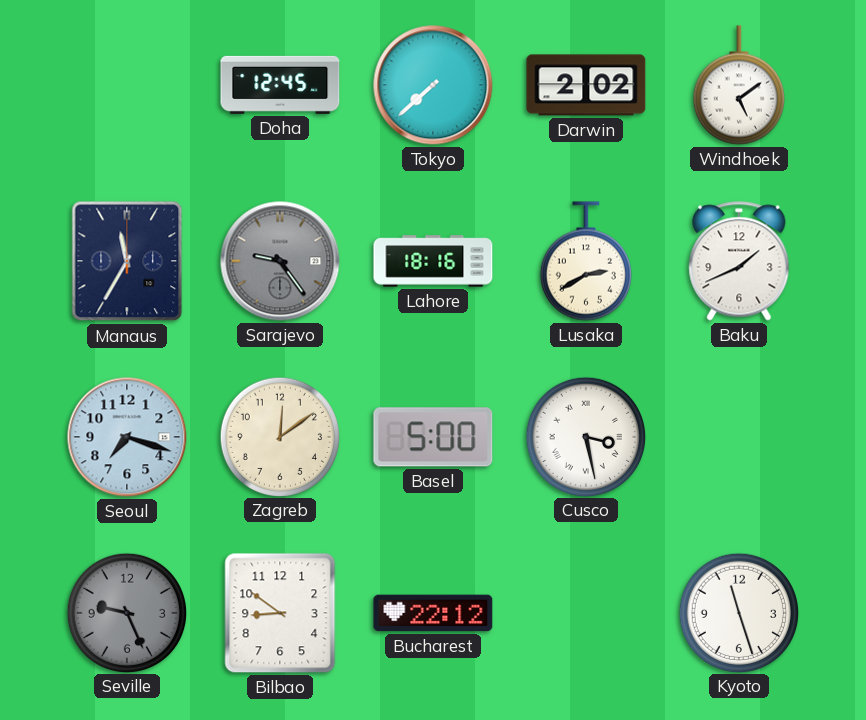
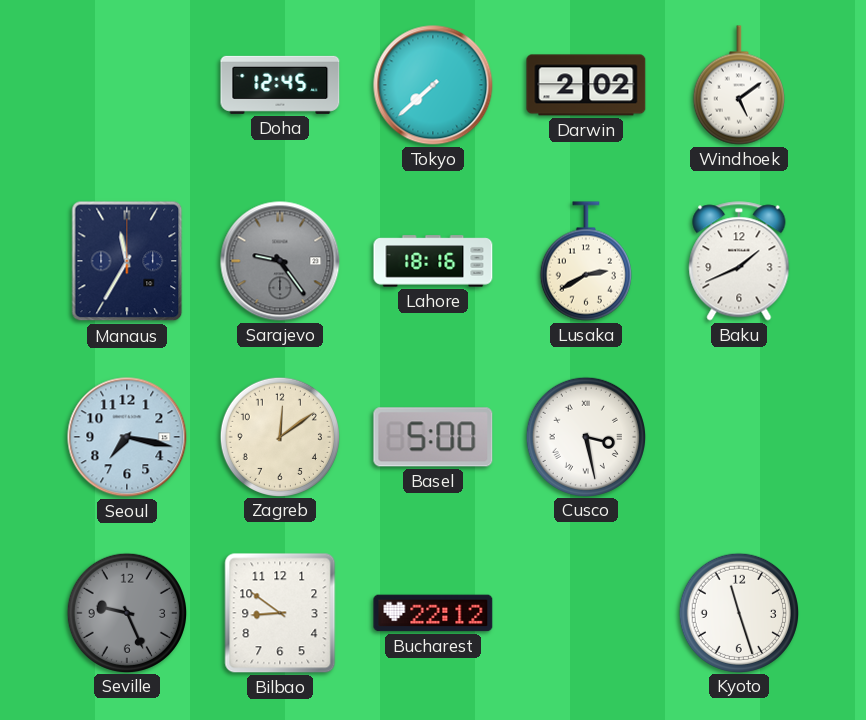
Seoul: 7:18 -> 7:17
